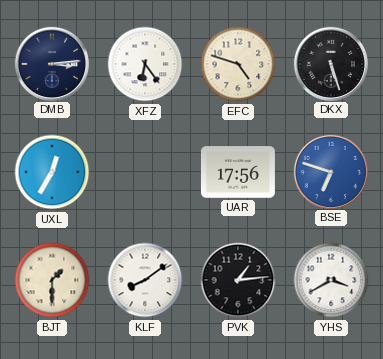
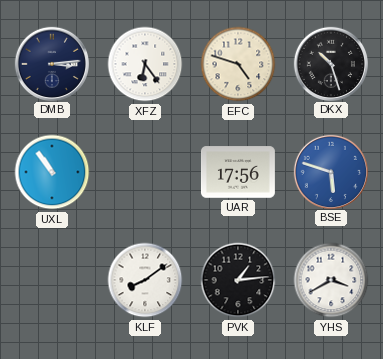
DKX: 5:27 -> 10:27
UXL: 12:35 -> 10:54
BSE: 6:48 -> 5:48
BJT: 1:30 -> none
